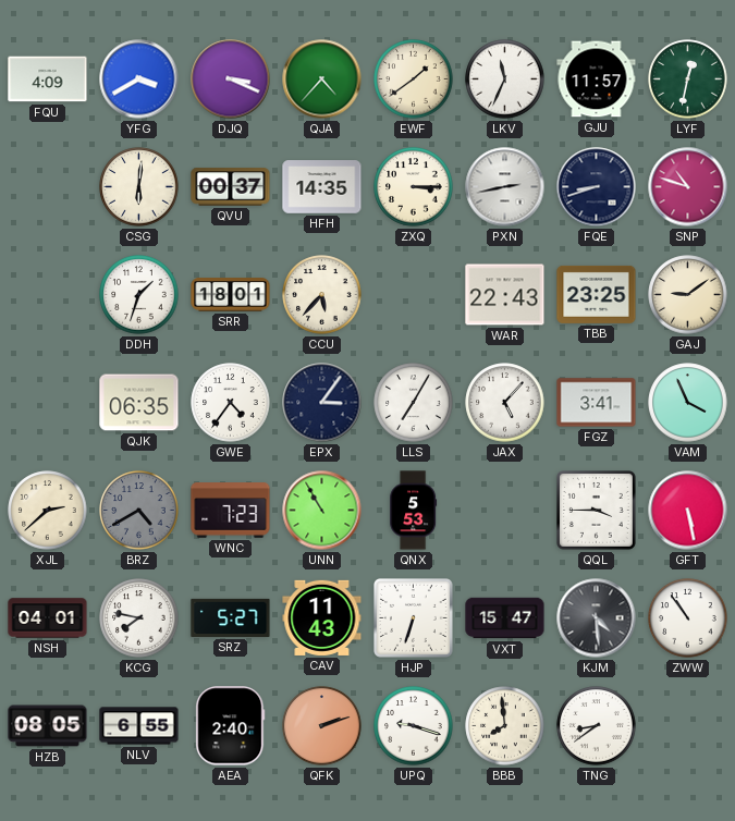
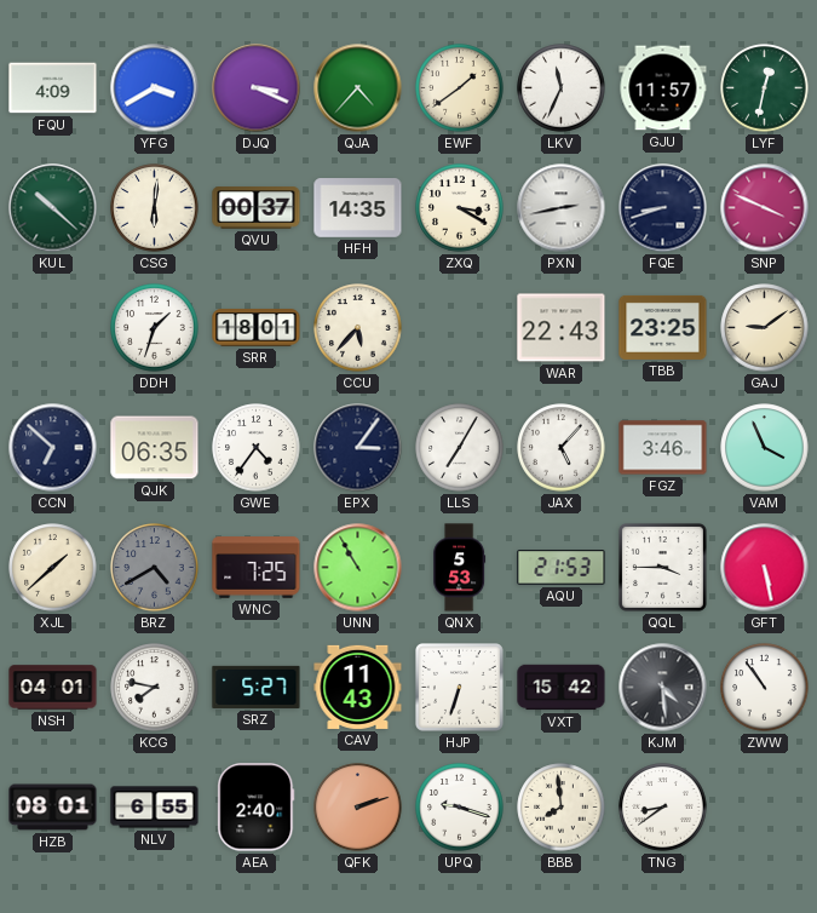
KUL: none -> 10:22
ZXQ: 3:15 -> 3:20
SNP: 10:48 -> 3:49
CCN: none -> 6:52
FGZ: 3:41 -> 3:46
XJL: 2:38 -> 1:38
WNC: 7:23 -> 7:25
AQU: none -> 21:53
VXT: 15:47 -> 15:42
HZB: 08:05 -> 08:01
